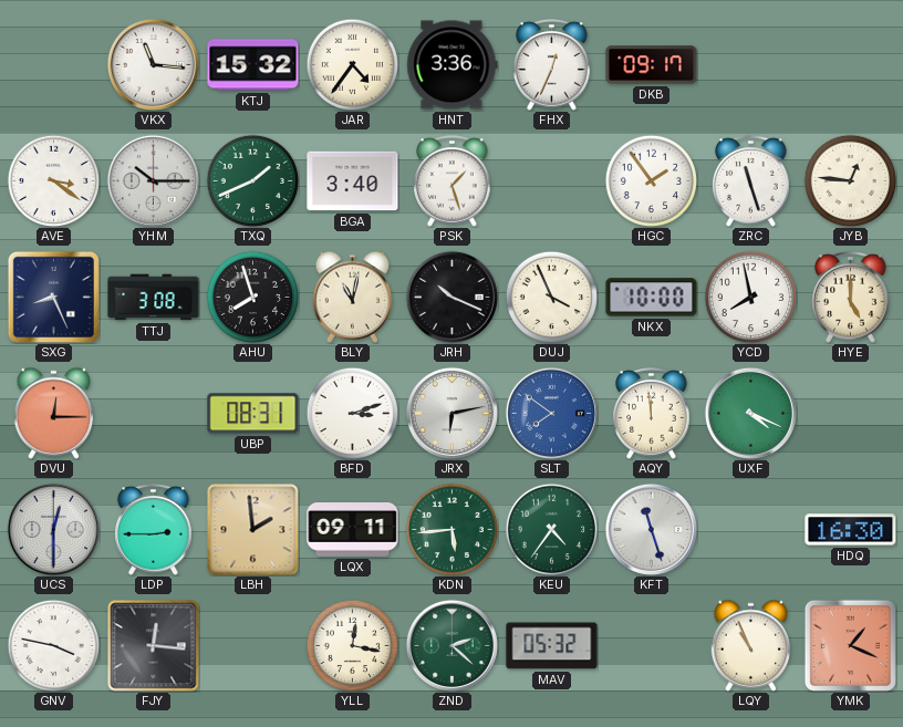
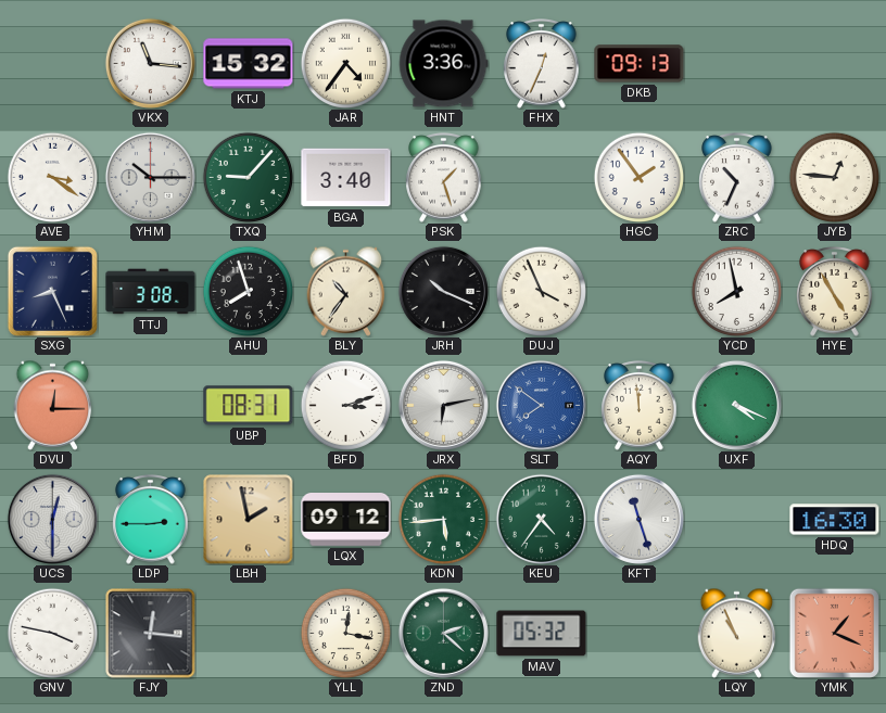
DKB: 09:17 -> 09:13
TXQ: 1:41 -> 9:07
ZRC: 11:27 -> 10:34
BLY: 11:02 -> 10:36
NKX: 10:00 -> none
HYE: 5:00 -> 4:55
LBH: 1:59 -> 1:58
LQX: 09:11 -> 09:12
